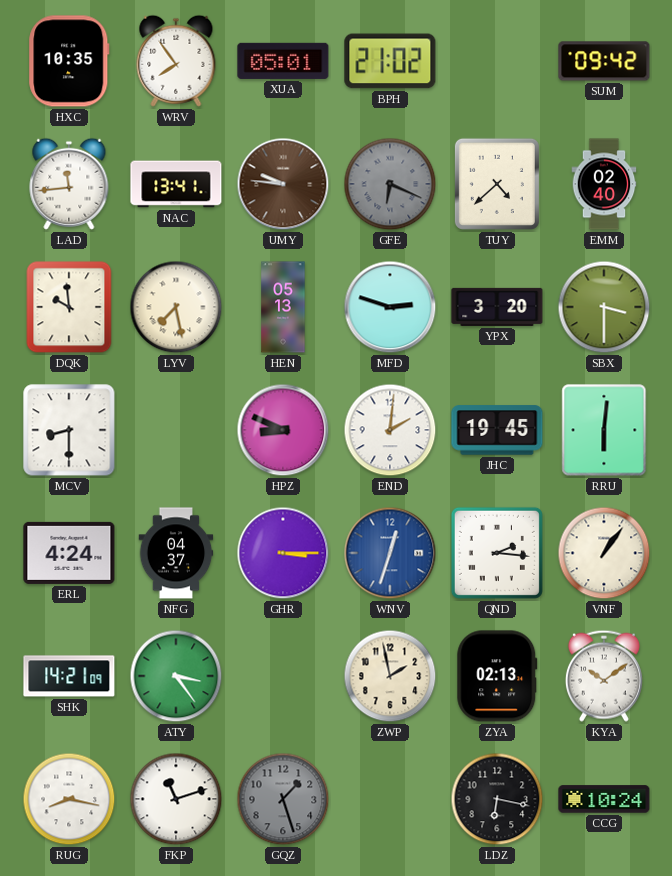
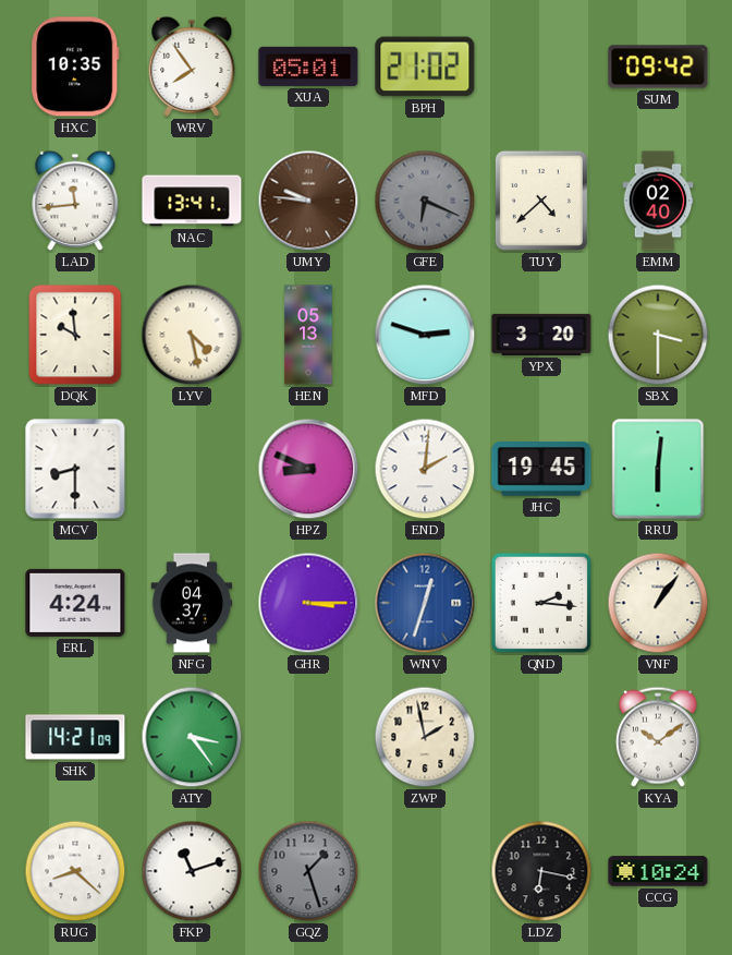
LYV: 7:28 -> 4:28
ZYA: 02:13 -> none
RUG: 8:17 -> 8:22
